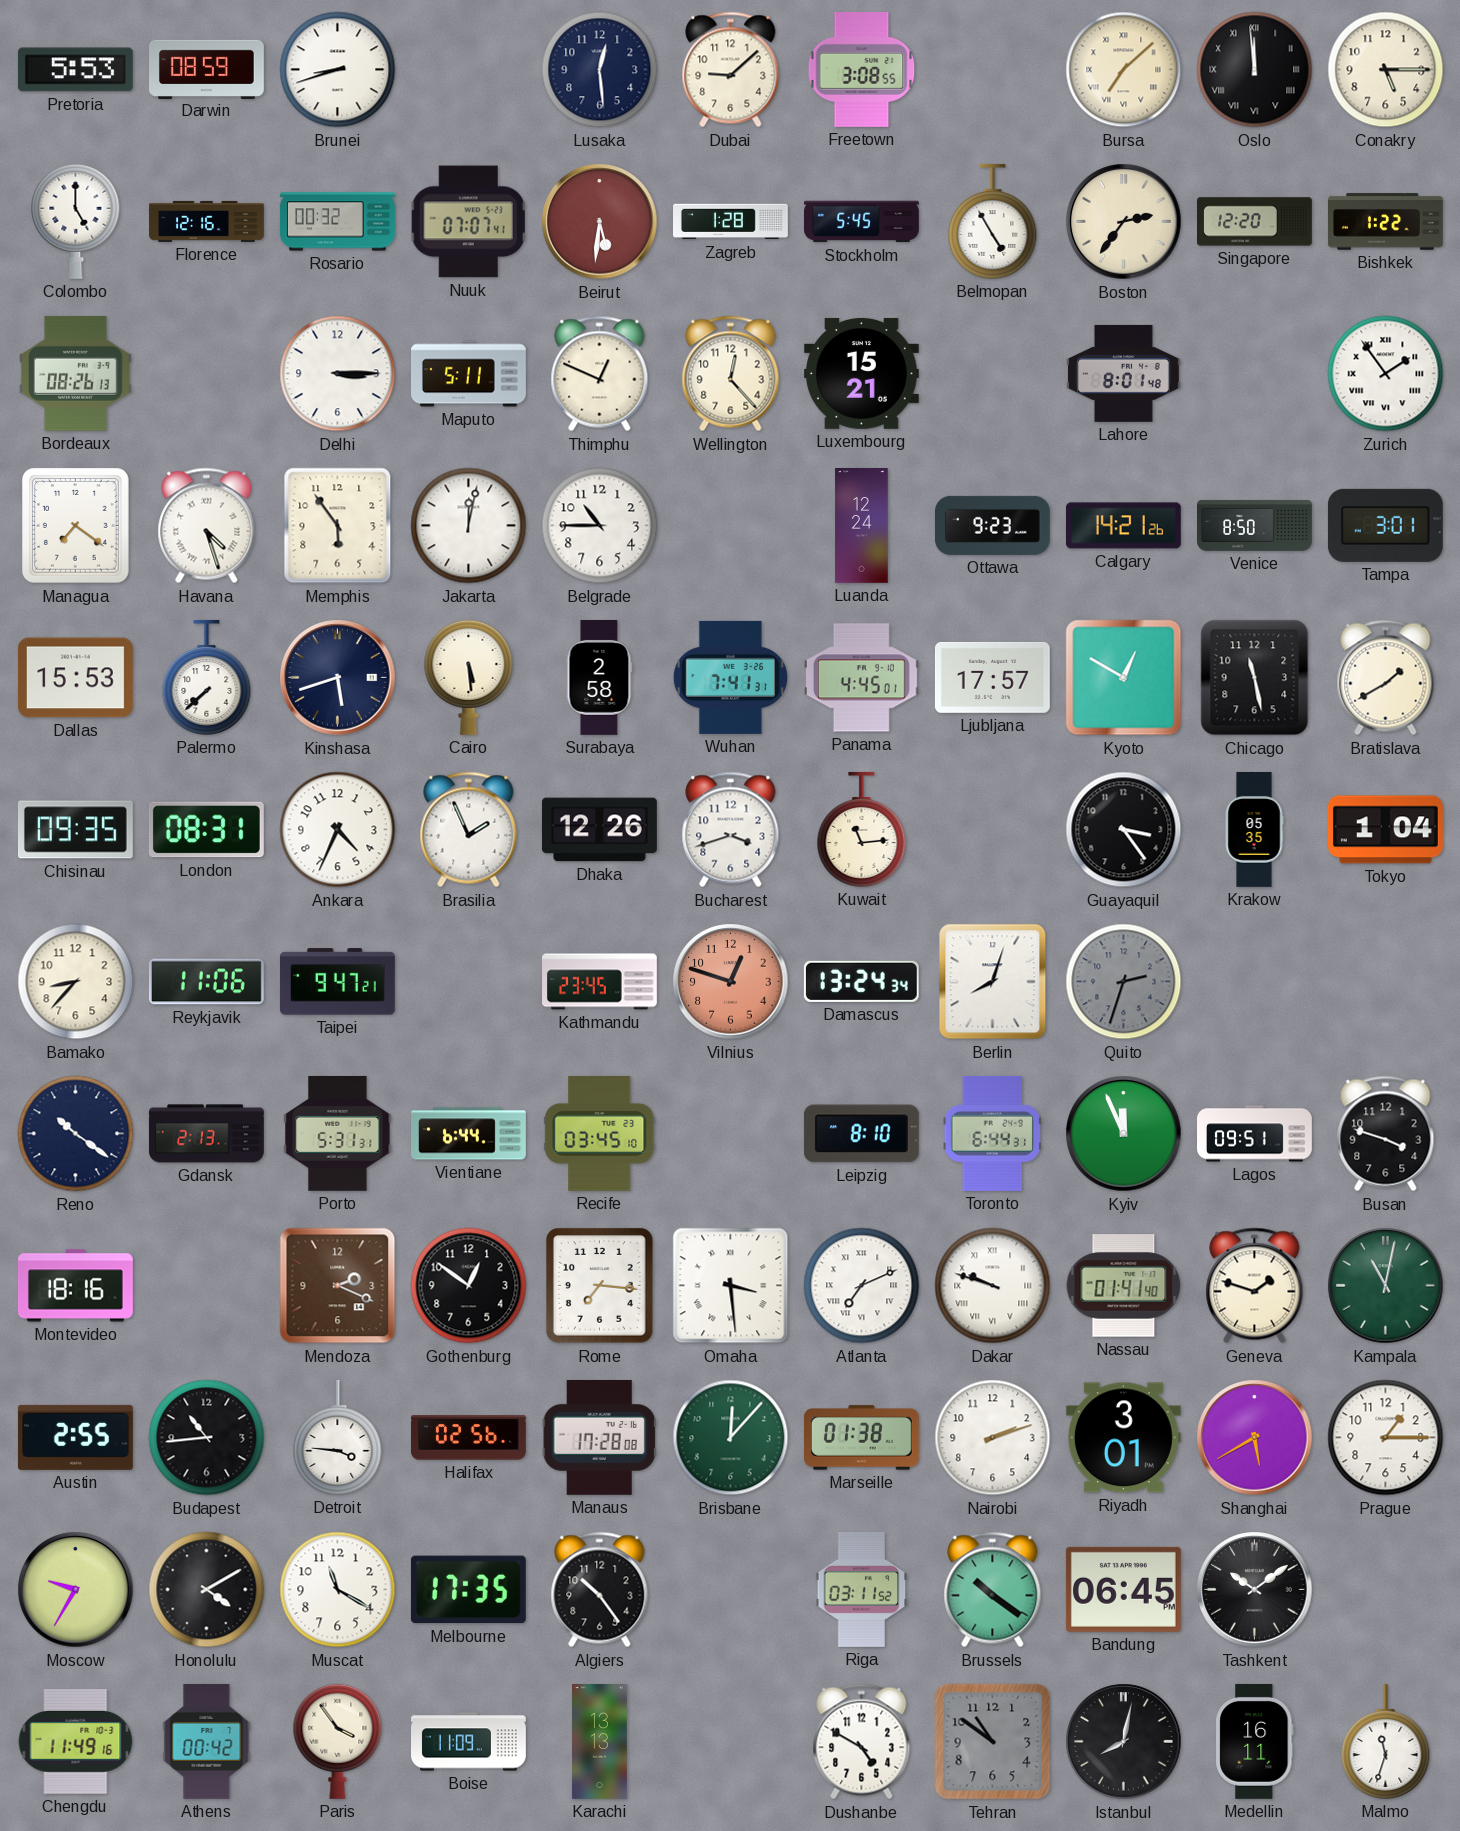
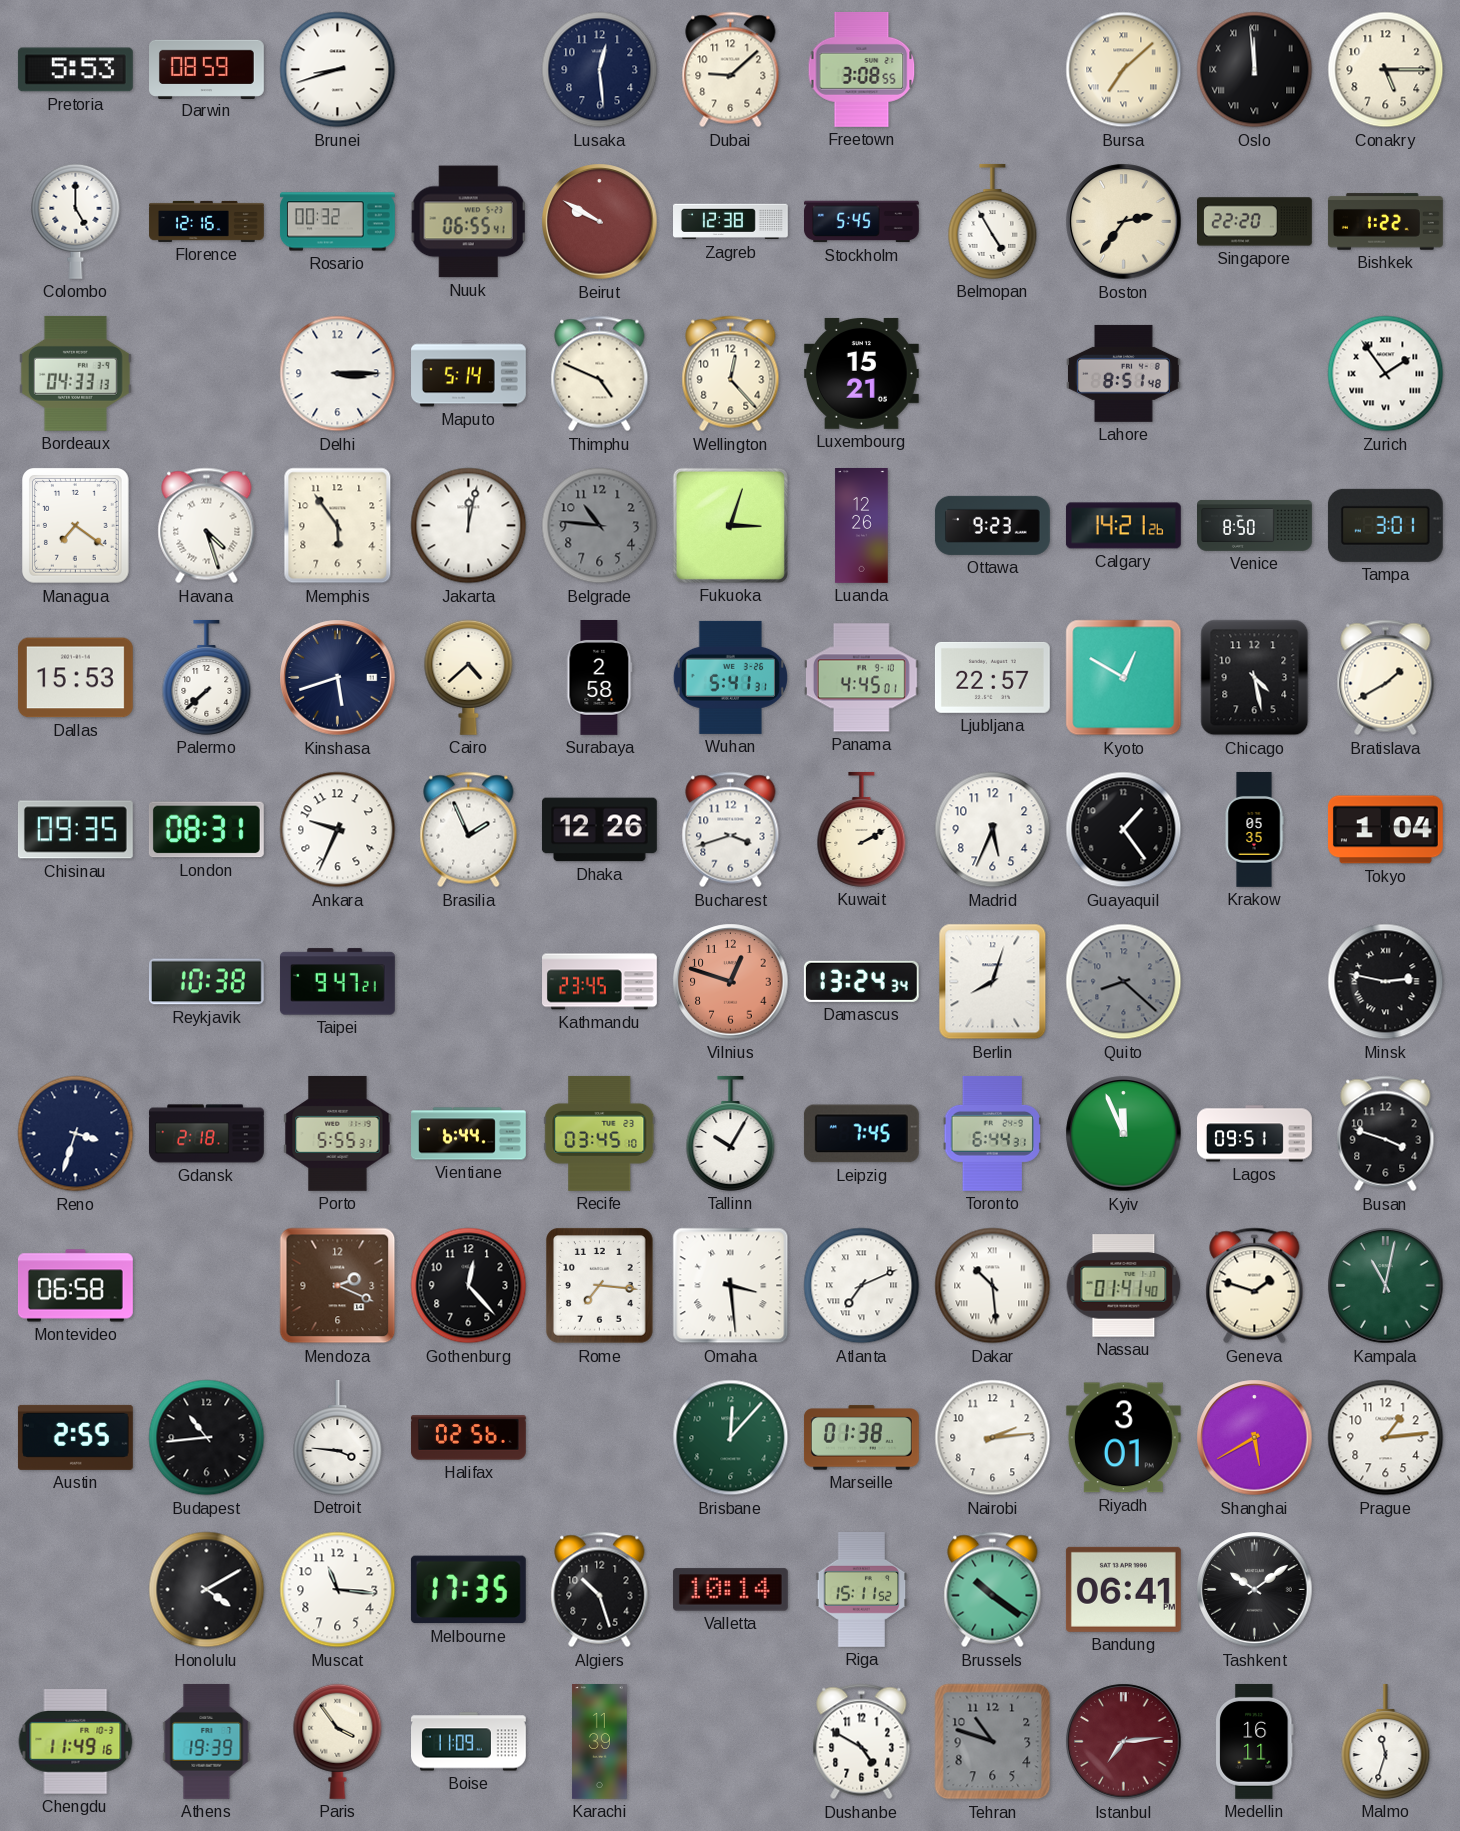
Nuuk: 07:07 -> 06:55
Beirut: 5:31 -> 9:50
Zagreb: 1:28 -> 12:38
Singapore: 12:20 -> 22:20
Bordeaux: 08:26 -> 04:33
Maputo: 5:11 -> 5:14
Thimphu: 12:49 -> 4:49
Lahore: 8:01 -> 8:51
Belgrade: 10:45 -> 10:46
Belgrade dial: white -> grey
Fukuoka: none -> 3:03
Luanda: 12:24 -> 12:26
Cairo: 5:29 -> 4:38
Wuhan: 7:41 -> 5:41
Ljubljana: 17:57 -> 22:57
Chicago: 11:28 -> 4:28
Ankara: 4:34 -> 9:34
Kuwait: 11:14 -> 2:10
Madrid: none -> 5:34
Guayaquil: 3:24 -> 1:24
Bamako: 8:37 -> none
Reykjavik: 11:06 -> 10:38
Quito: 2:33 -> 8:22
Minsk: none -> 2:47
Reno: 10:21 -> 3:33
Gdansk: 2:13 -> 2:18
Porto: 5:31 -> 5:55
Tallinn: none -> 10:05
Leipzig: 8:10 -> 7:45
Montevideo: 18:16 -> 06:58
Gothenburg: 12:51 -> 12:23
Dakar: 9:48 -> 10:29
Manaus: 17:28 -> none
Nairobi: 2:12 -> 2:14
Prague: 1:15 -> 1:14
Moscow: 9:35 -> none
Muscat: 11:20 -> 11:16
Algiers: 10:24 -> 10:27
Valletta: none -> 10:14
Riga: 03:11 -> 15:11
Bandung: 06:45 -> 06:41
Athens: 00:42 -> 19:39
Karachi: 13:13 -> 11:39
Tehran: 10:51 -> 10:48
Istanbul: 8:02 -> 7:14
Istanbul dial: black -> burgundy
